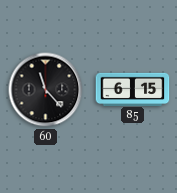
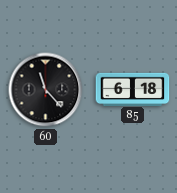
85: 6:15 -> 6:18
